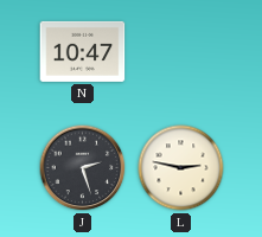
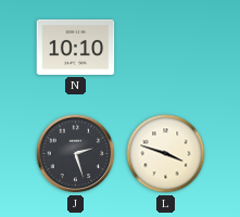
N: 10:47 -> 10:10
L: 2:47 -> 3:48
